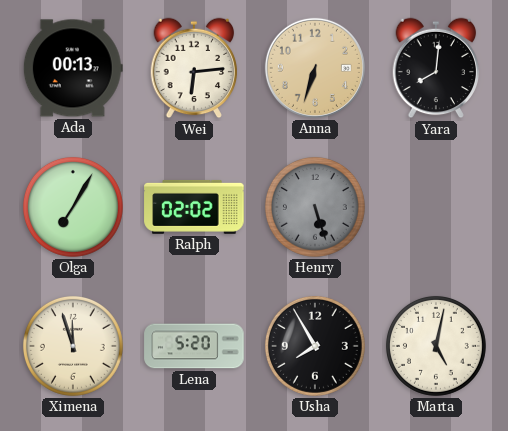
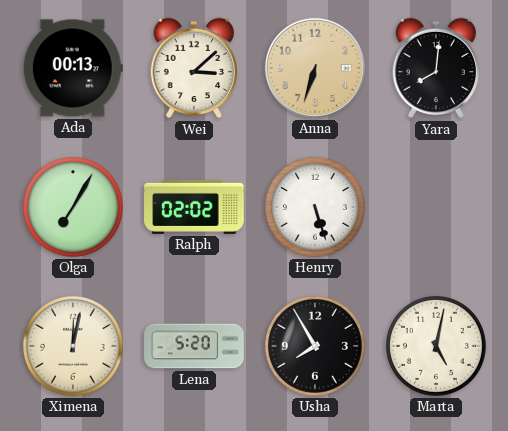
Wei: 6:14 -> 3:08
Henry dial: grey -> white
Ximena: 11:57 -> 12:02
